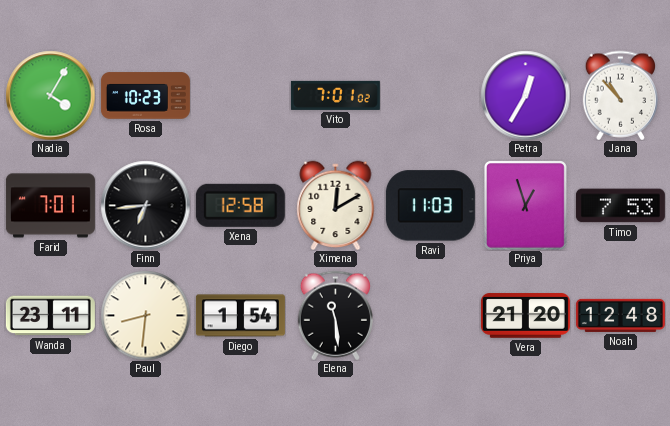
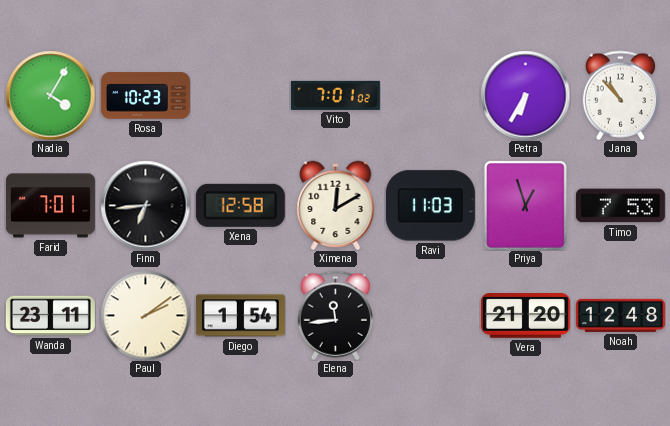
Petra: 12:35 -> 6:35
Paul: 8:31 -> 2:09
Elena: 11:29 -> 11:44
